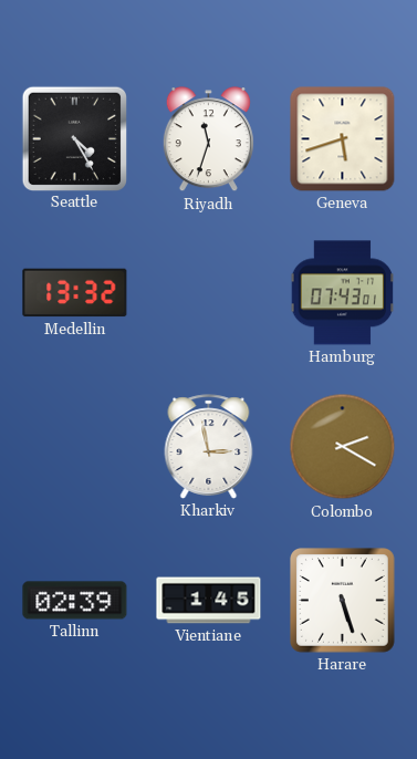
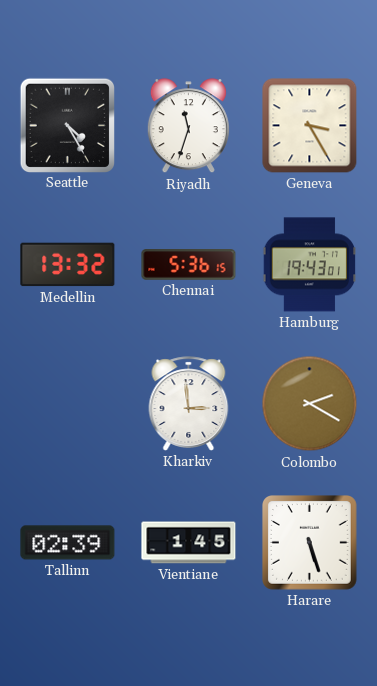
Geneva: 5:42 -> 3:25
Chennai: none -> 5:36
Hamburg: 07:43 -> 19:43
Kharkiv: 2:58 -> 2:59
